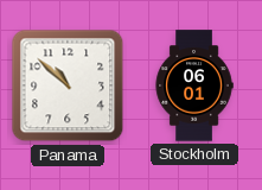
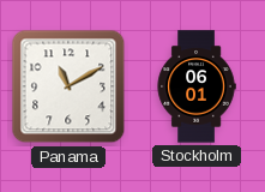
Panama: 10:52 -> 11:10
